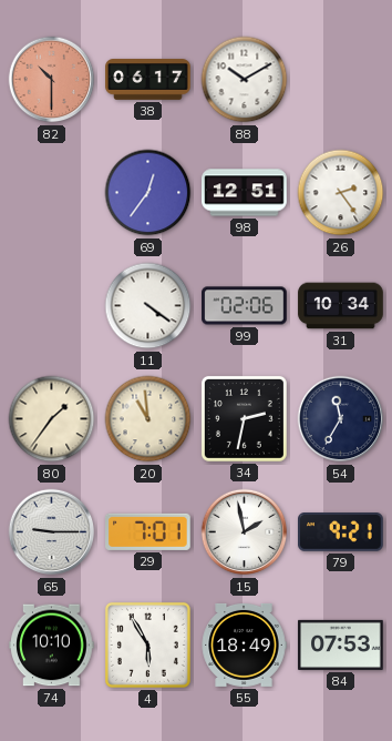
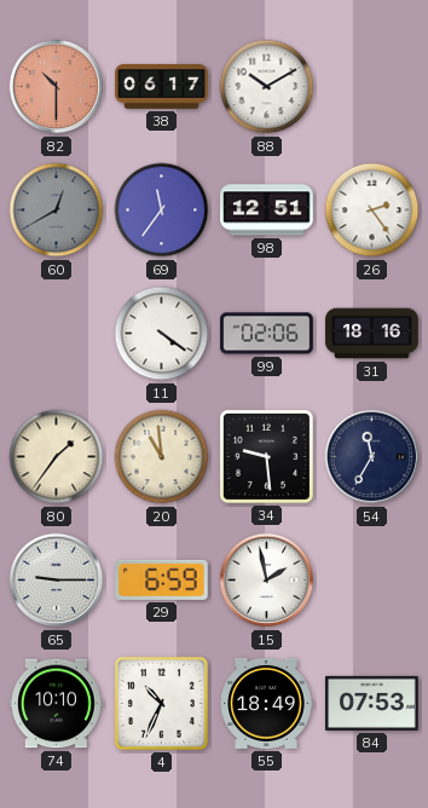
60: none -> 12:40
69: 12:36 -> 11:36
31: 10:34 -> 18:16
34: 2:32 -> 9:29
29: 7:01 -> 6:59
79: 9:21 -> none
4: 5:55 -> 10:34
